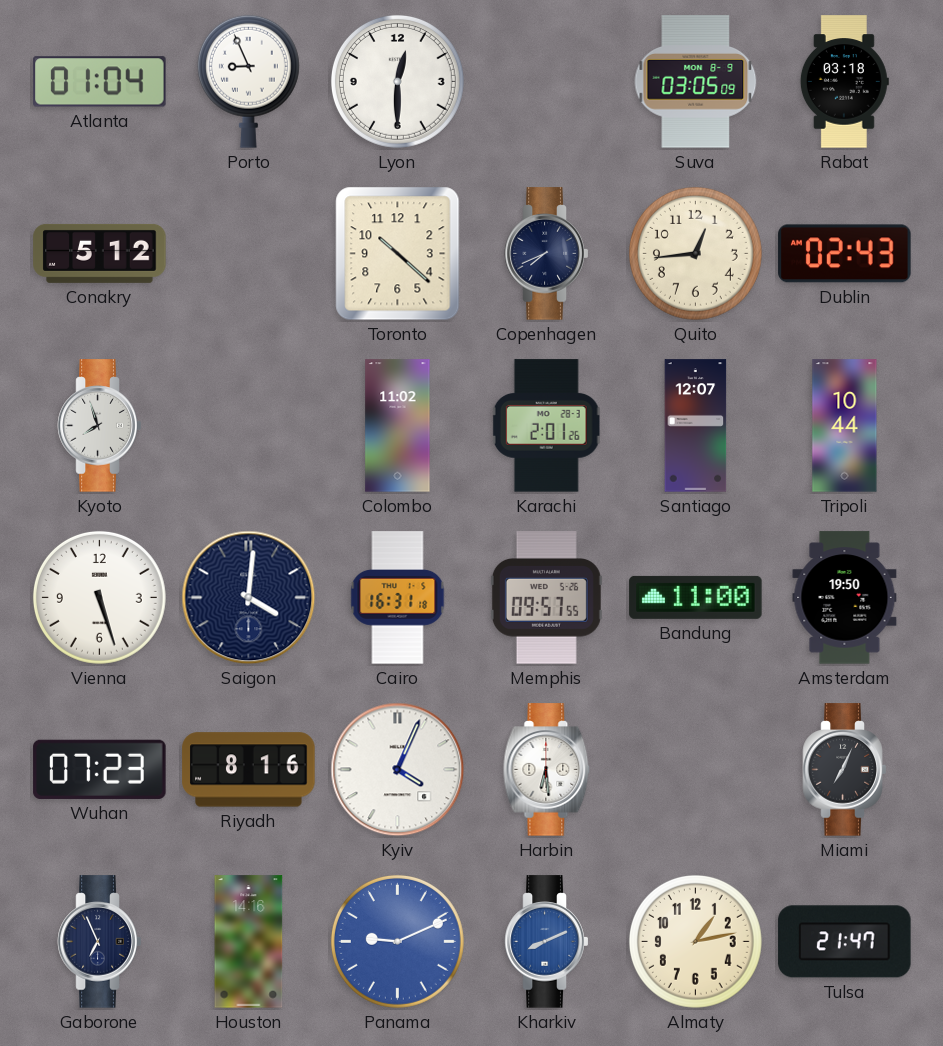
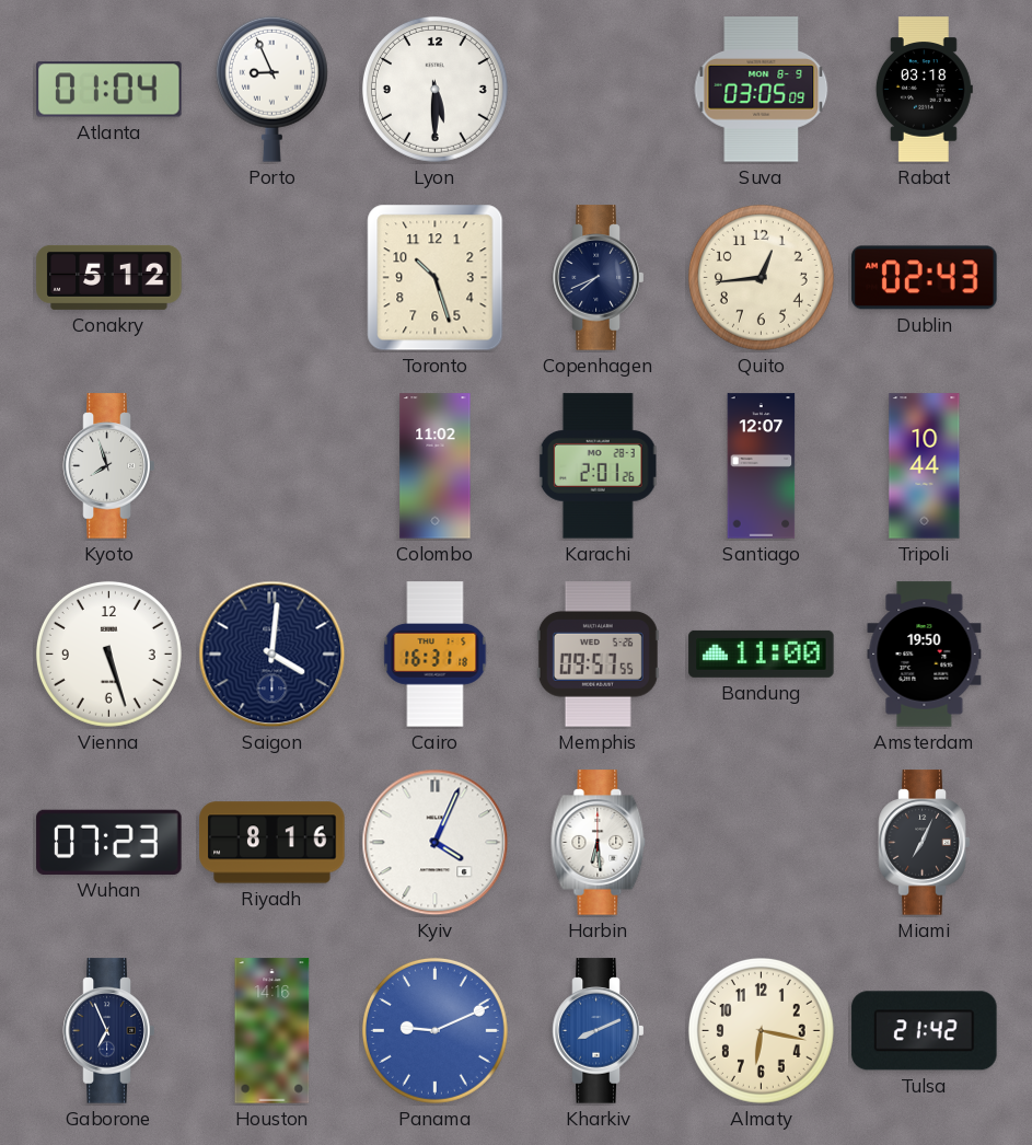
Lyon: 12:30 -> 5:30
Toronto: 10:22 -> 10:27
Almaty: 1:13 -> 6:17
Tulsa: 21:47 -> 21:42
